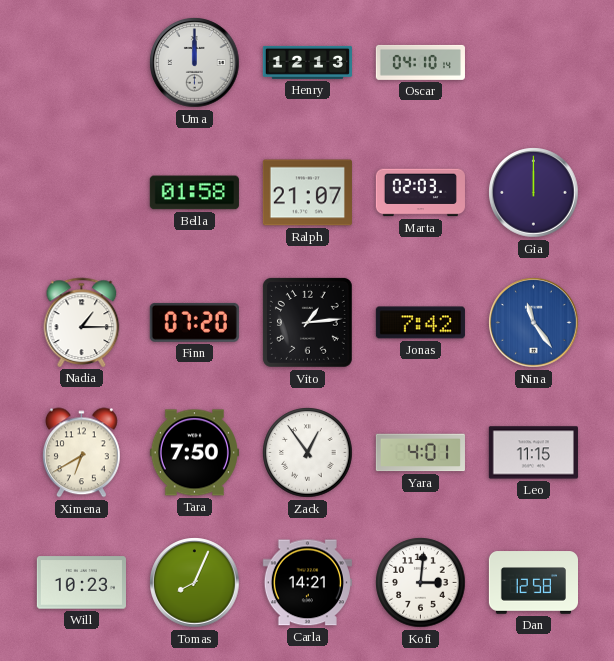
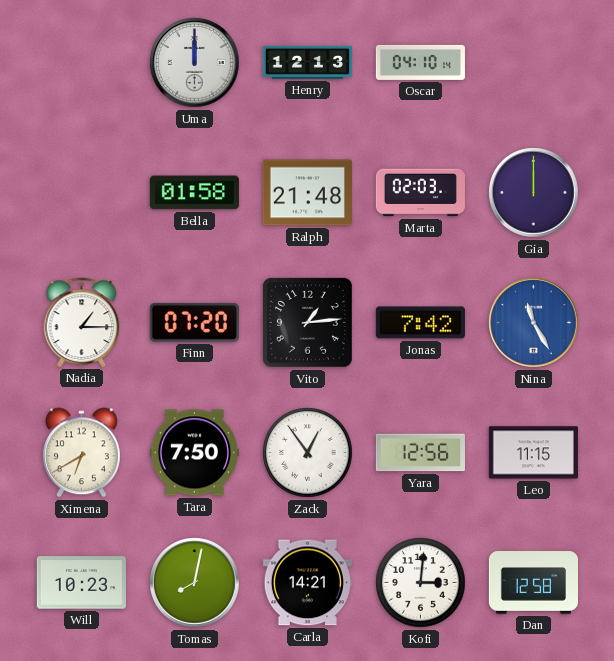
Ralph: 21:07 -> 21:48
Nina: 11:24 -> 11:25
Yara: 4:01 -> 12:56
Tomas: 8:04 -> 8:02
